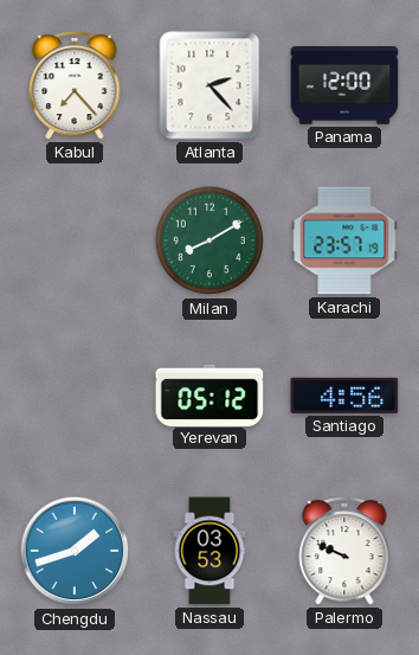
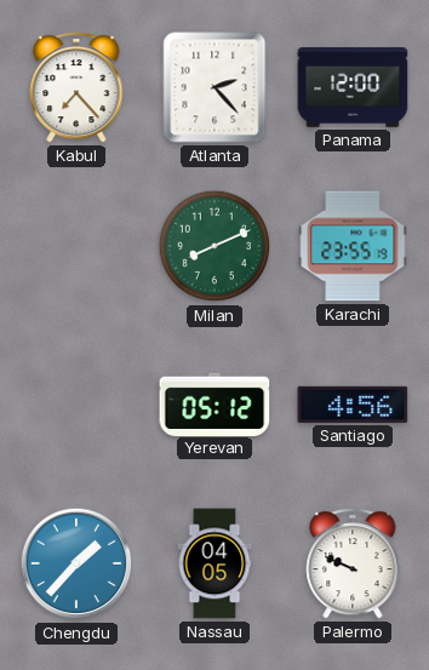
Milan: 8:10 -> 8:11
Karachi: 23:57 -> 23:55
Chengdu: 1:42 -> 1:37
Nassau: 03:53 -> 04:05
